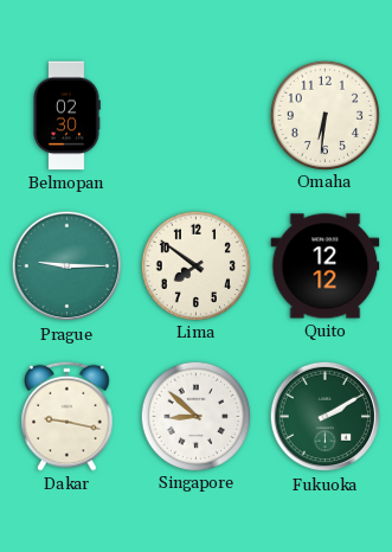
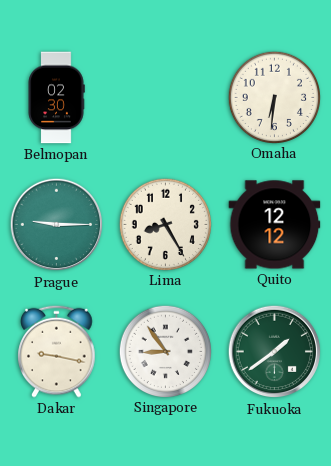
Lima: 7:51 -> 8:25
Singapore: 8:52 -> 8:54
Fukuoka: 2:10 -> 1:39
